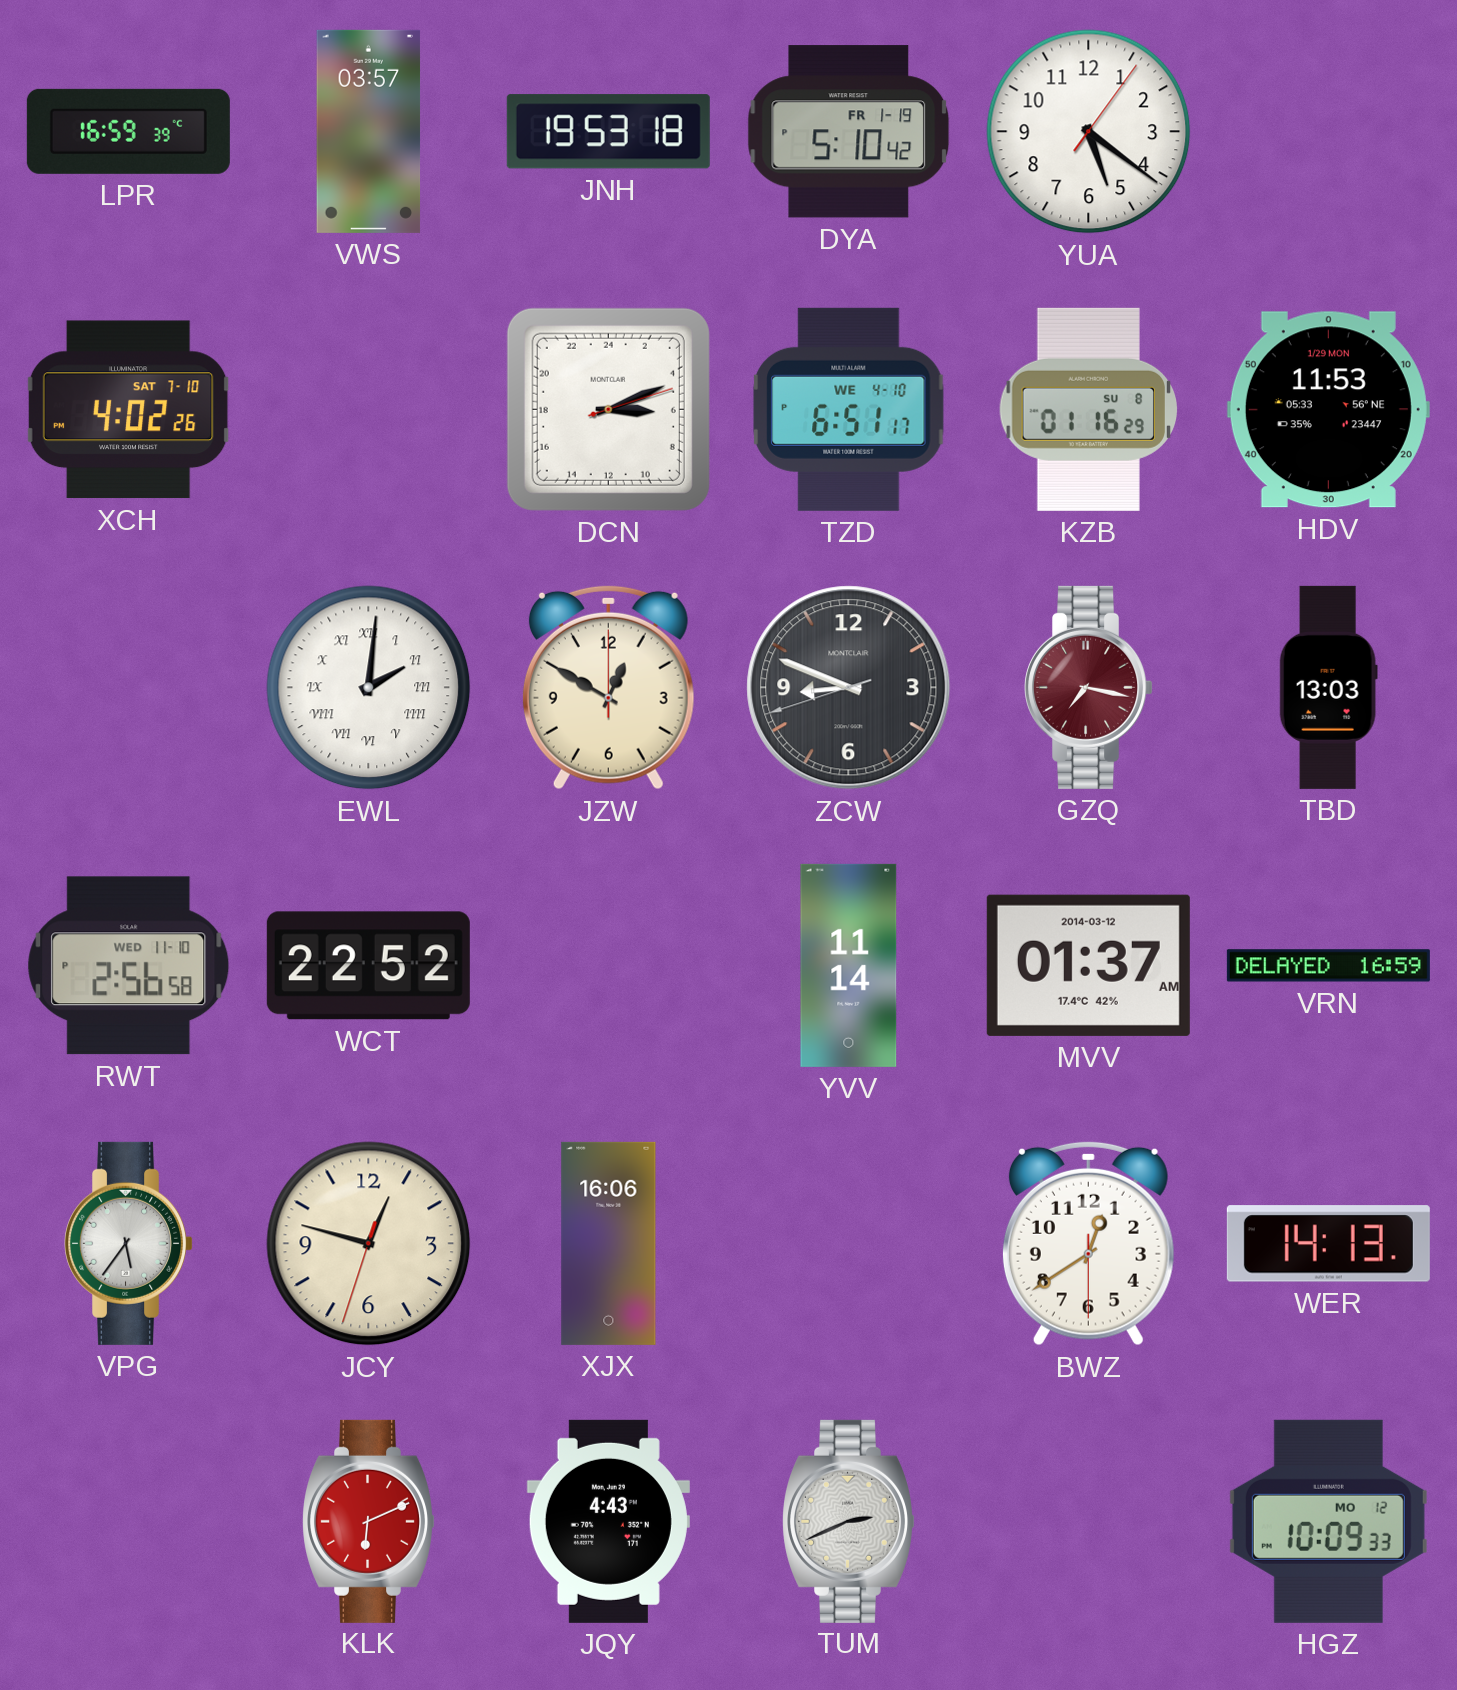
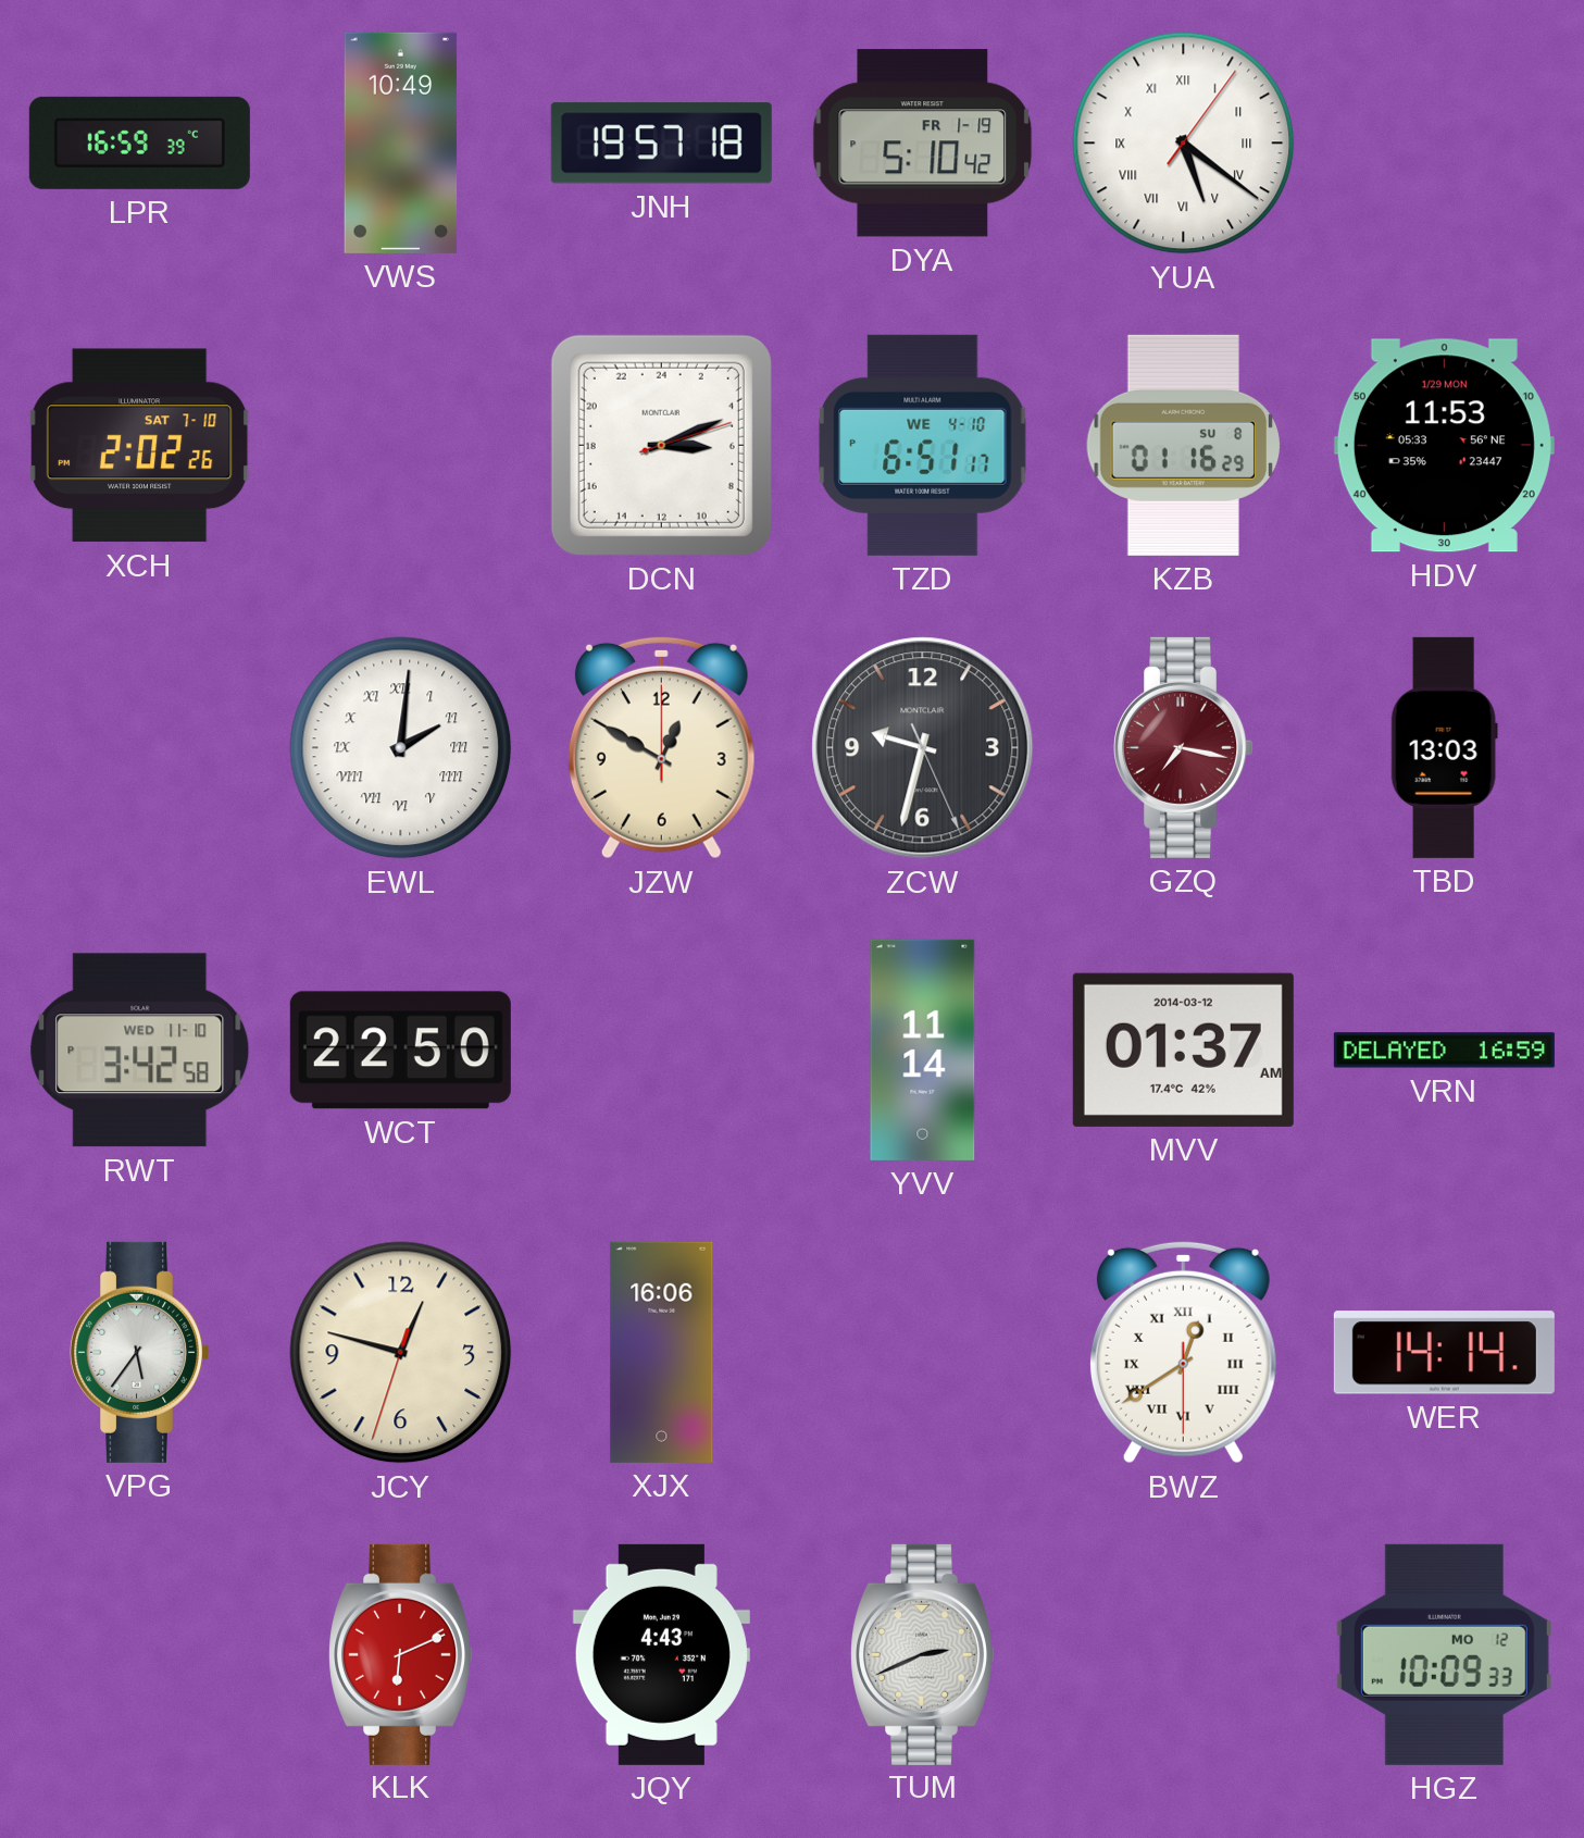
VWS: 03:57 -> 10:49
JNH: 19:53 -> 19:57
YUA numerals: Arabic -> Roman
XCH: 4:02 -> 2:02
ZCW: 8:48 -> 9:32
RWT: 2:56 -> 3:42
WCT: 22:52 -> 22:50
BWZ numerals: Arabic -> Roman
WER: 14:13 -> 14:14
